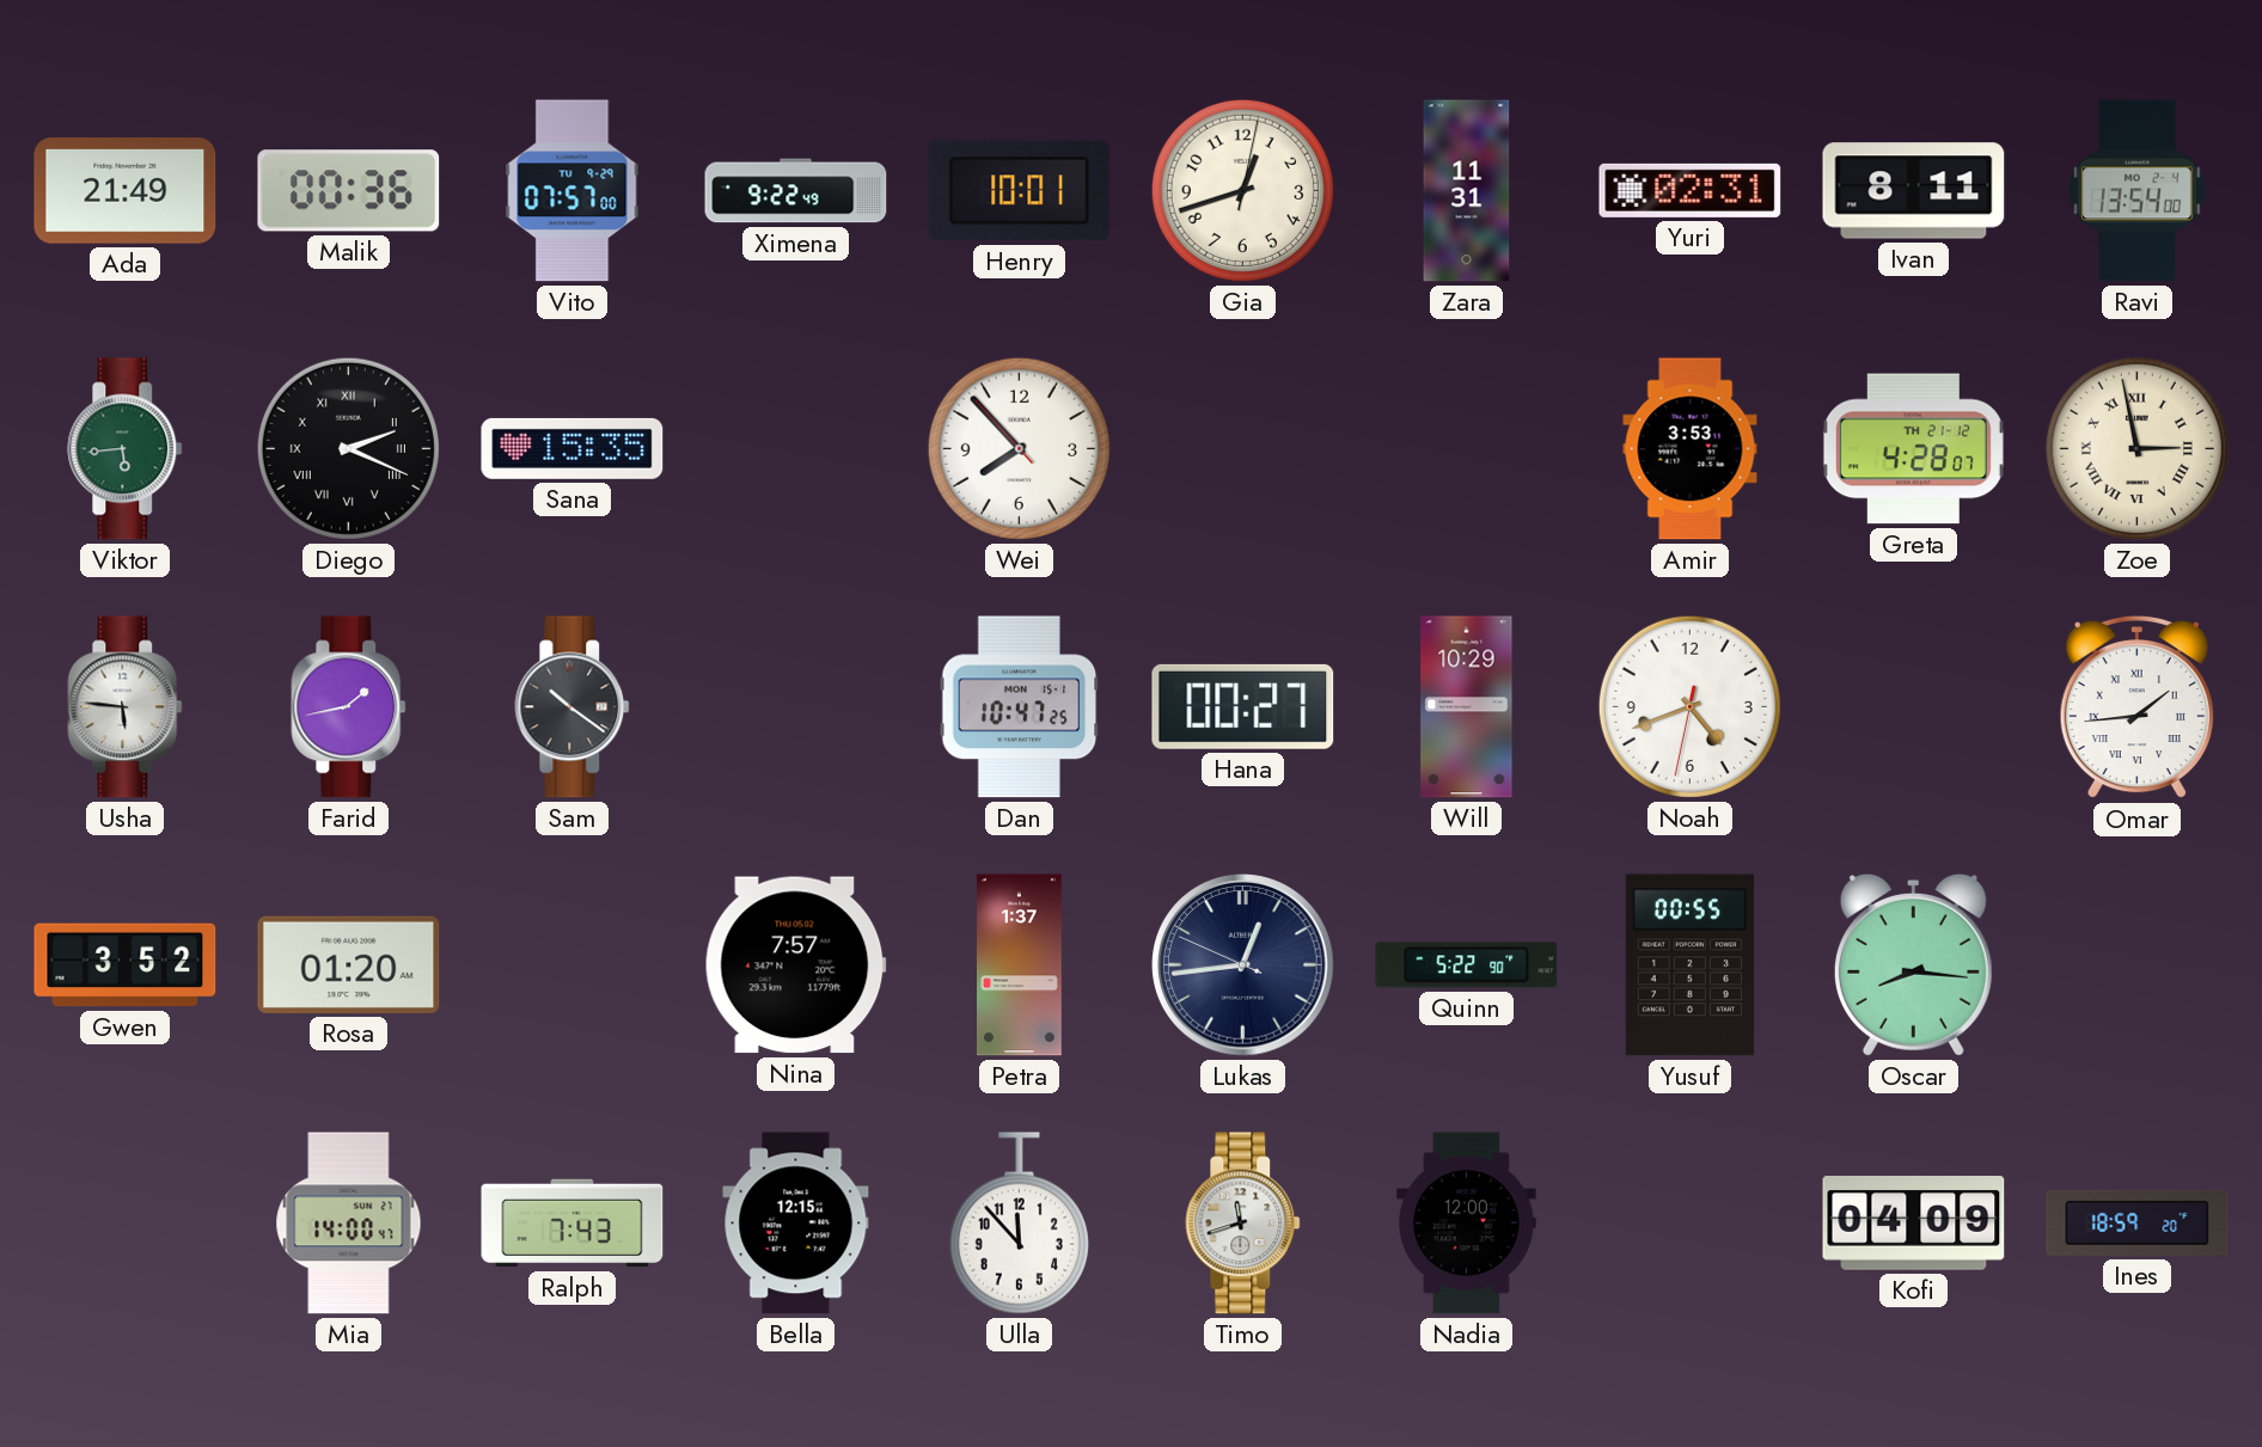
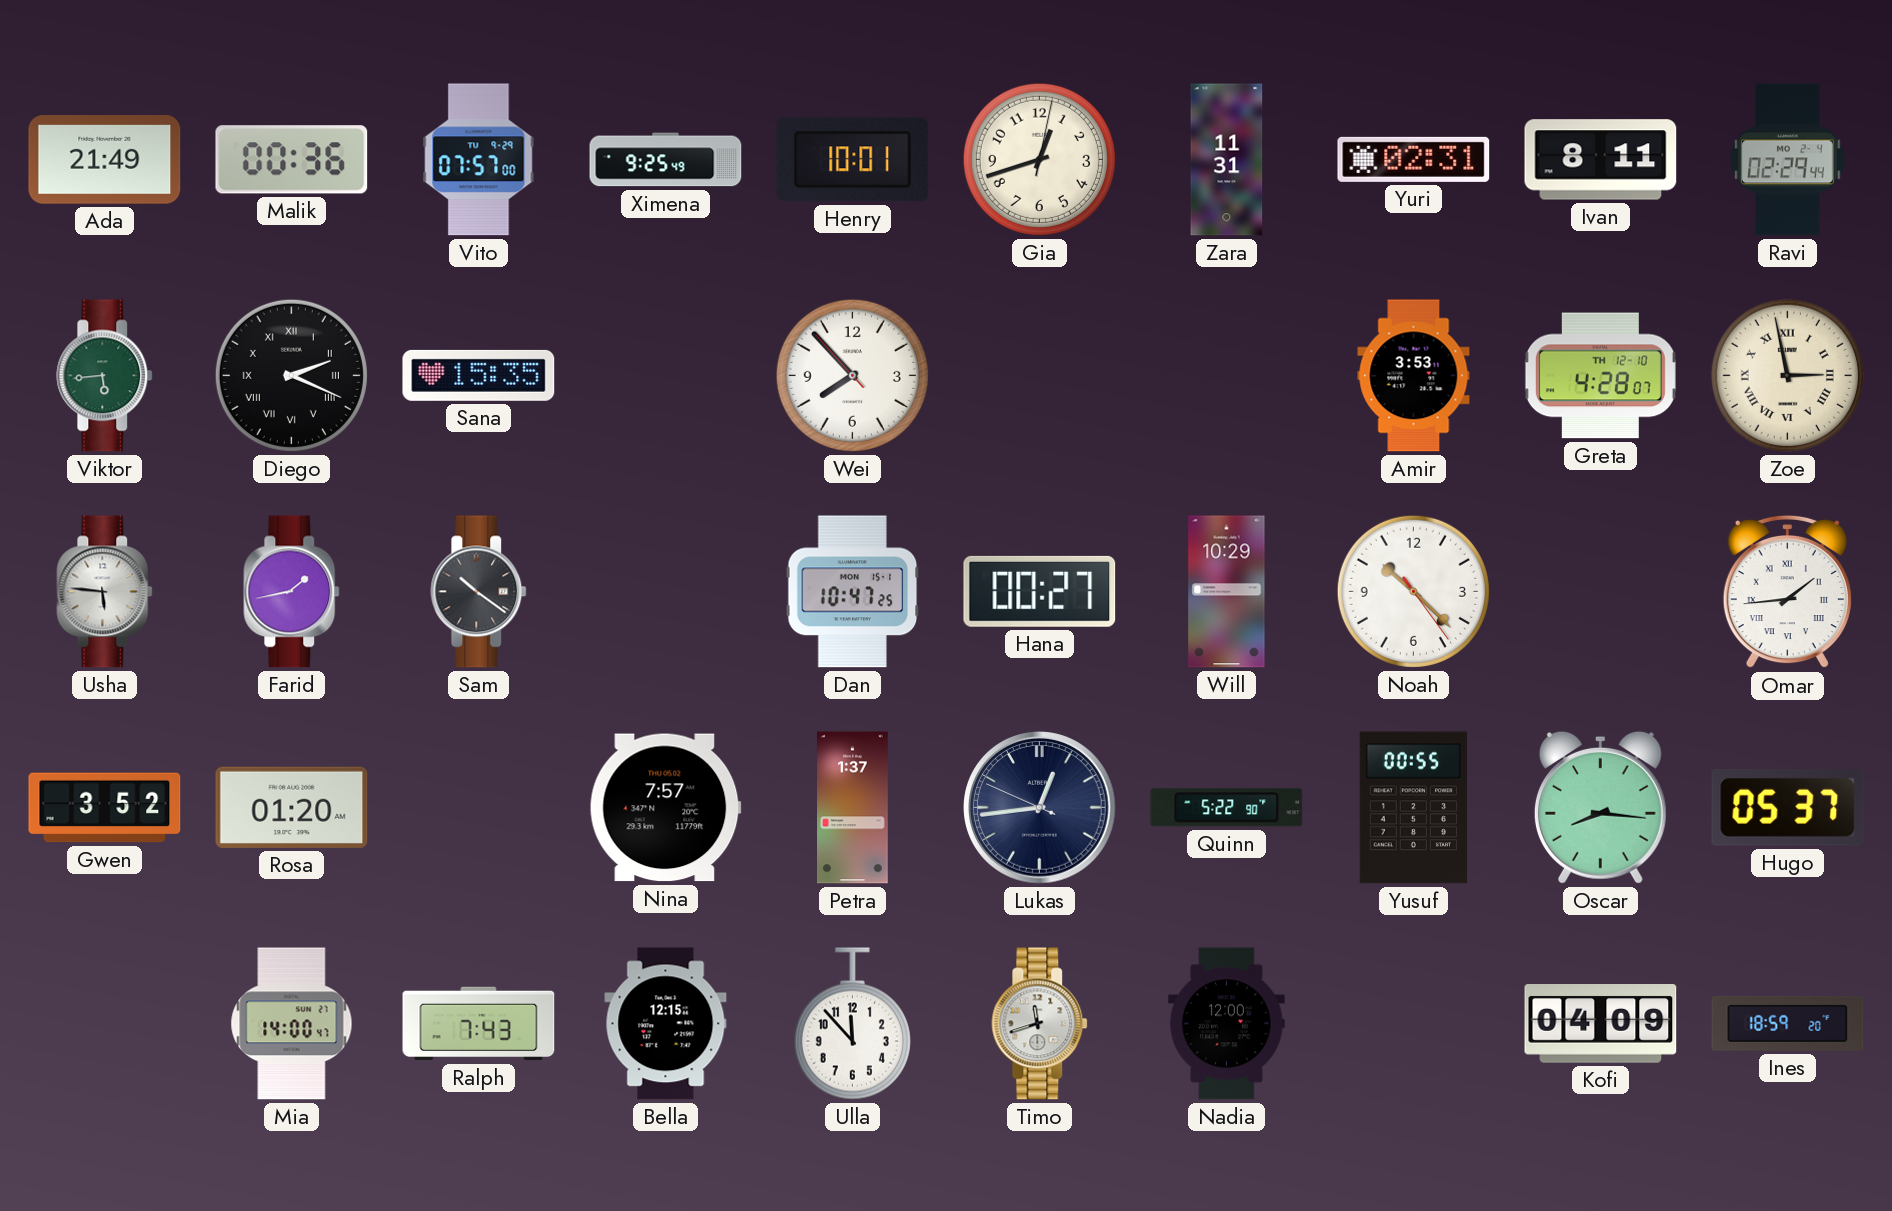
Ximena: 9:22 -> 9:25
Ravi: 13:54 -> 02:29
Greta date: TH 21-12 -> TH 12-10
Noah: 4:41 -> 10:22
Hugo: none -> 05:37
